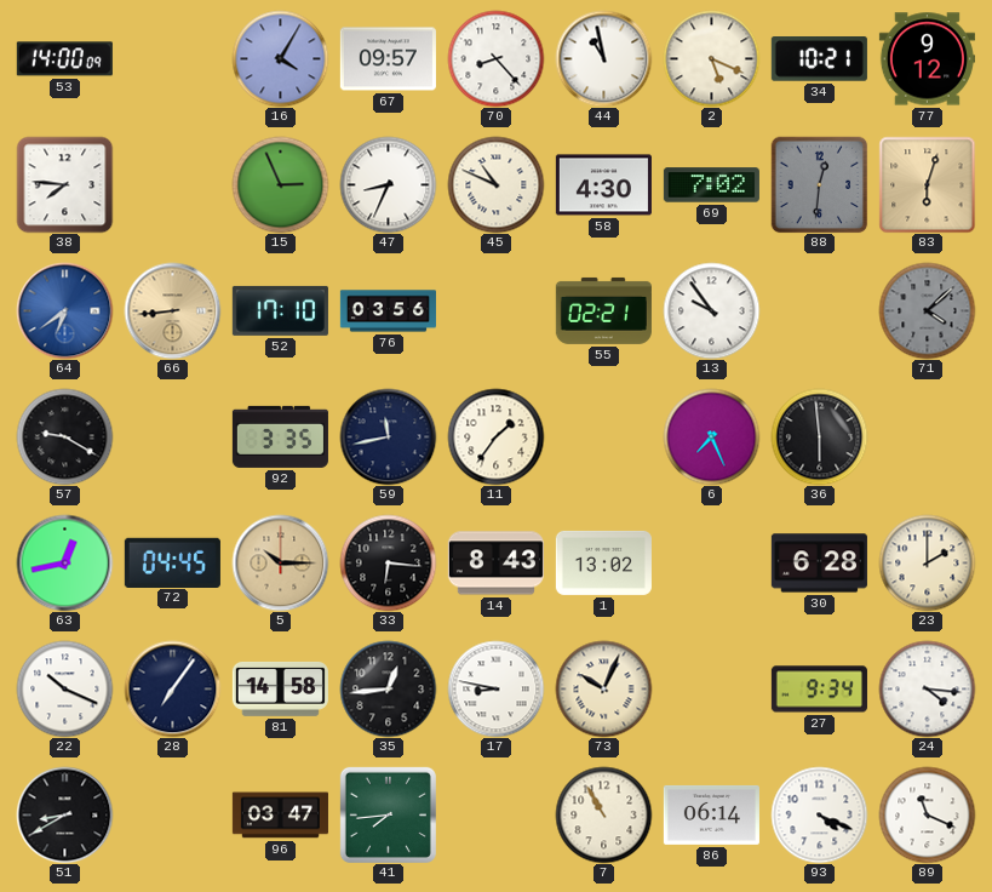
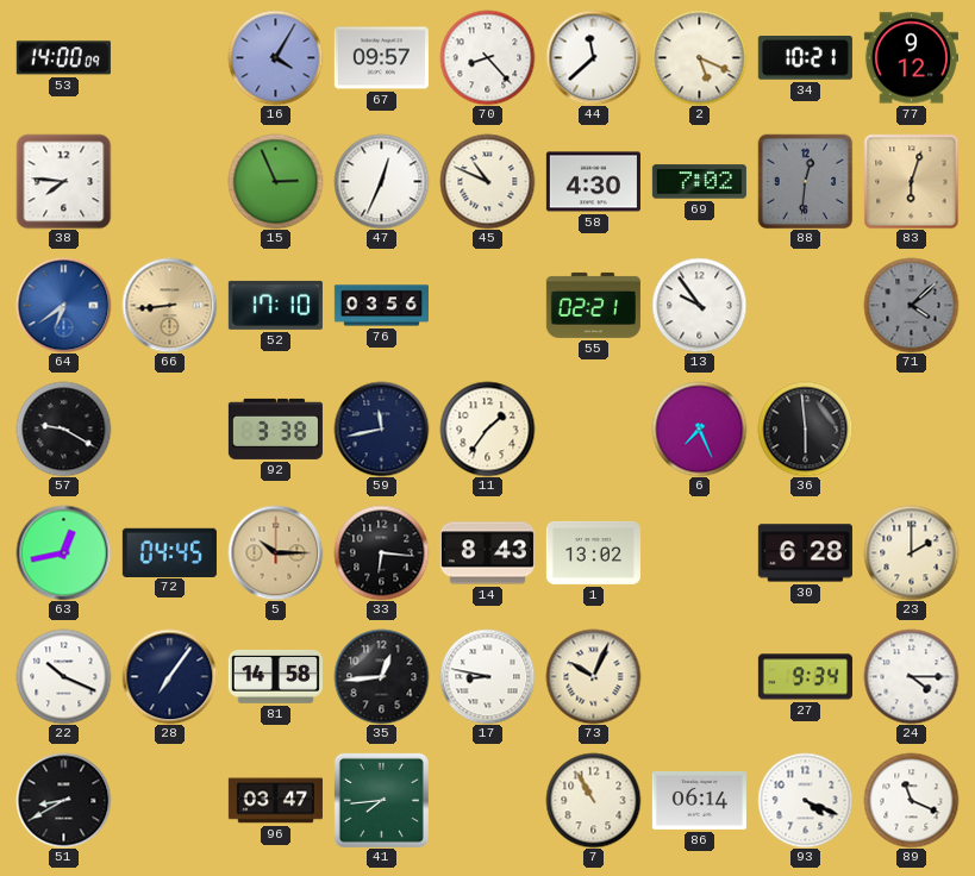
44: 10:58 -> 11:38
47: 8:34 -> 12:34
92: 3:35 -> 3:38
24: 4:16 -> 4:15
